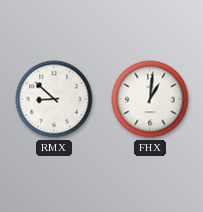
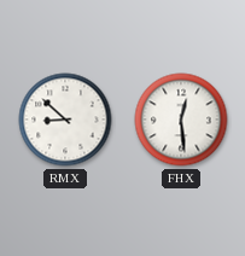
FHX: 1:01 -> 12:29
